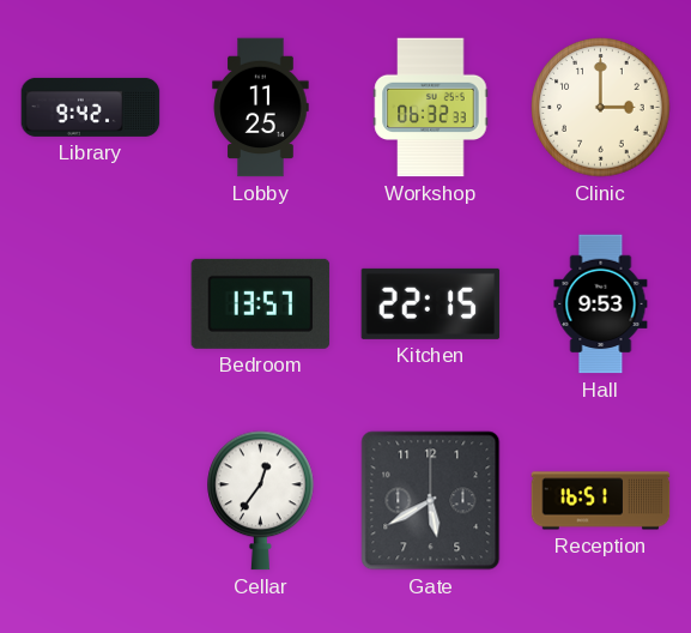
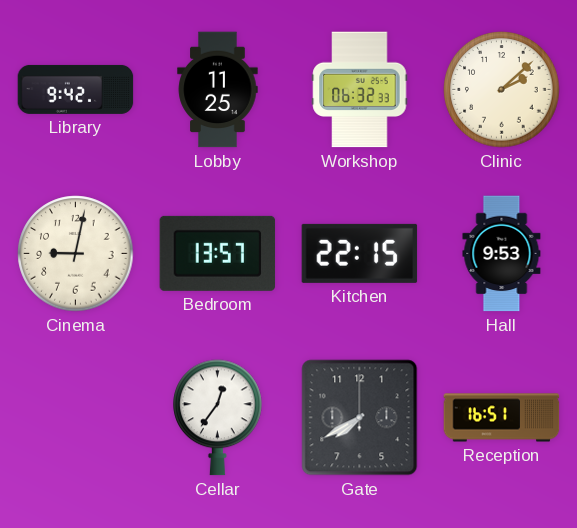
Clinic: 3:00 -> 2:08
Cinema: none -> 9:02
Gate: 5:40 -> 7:40
